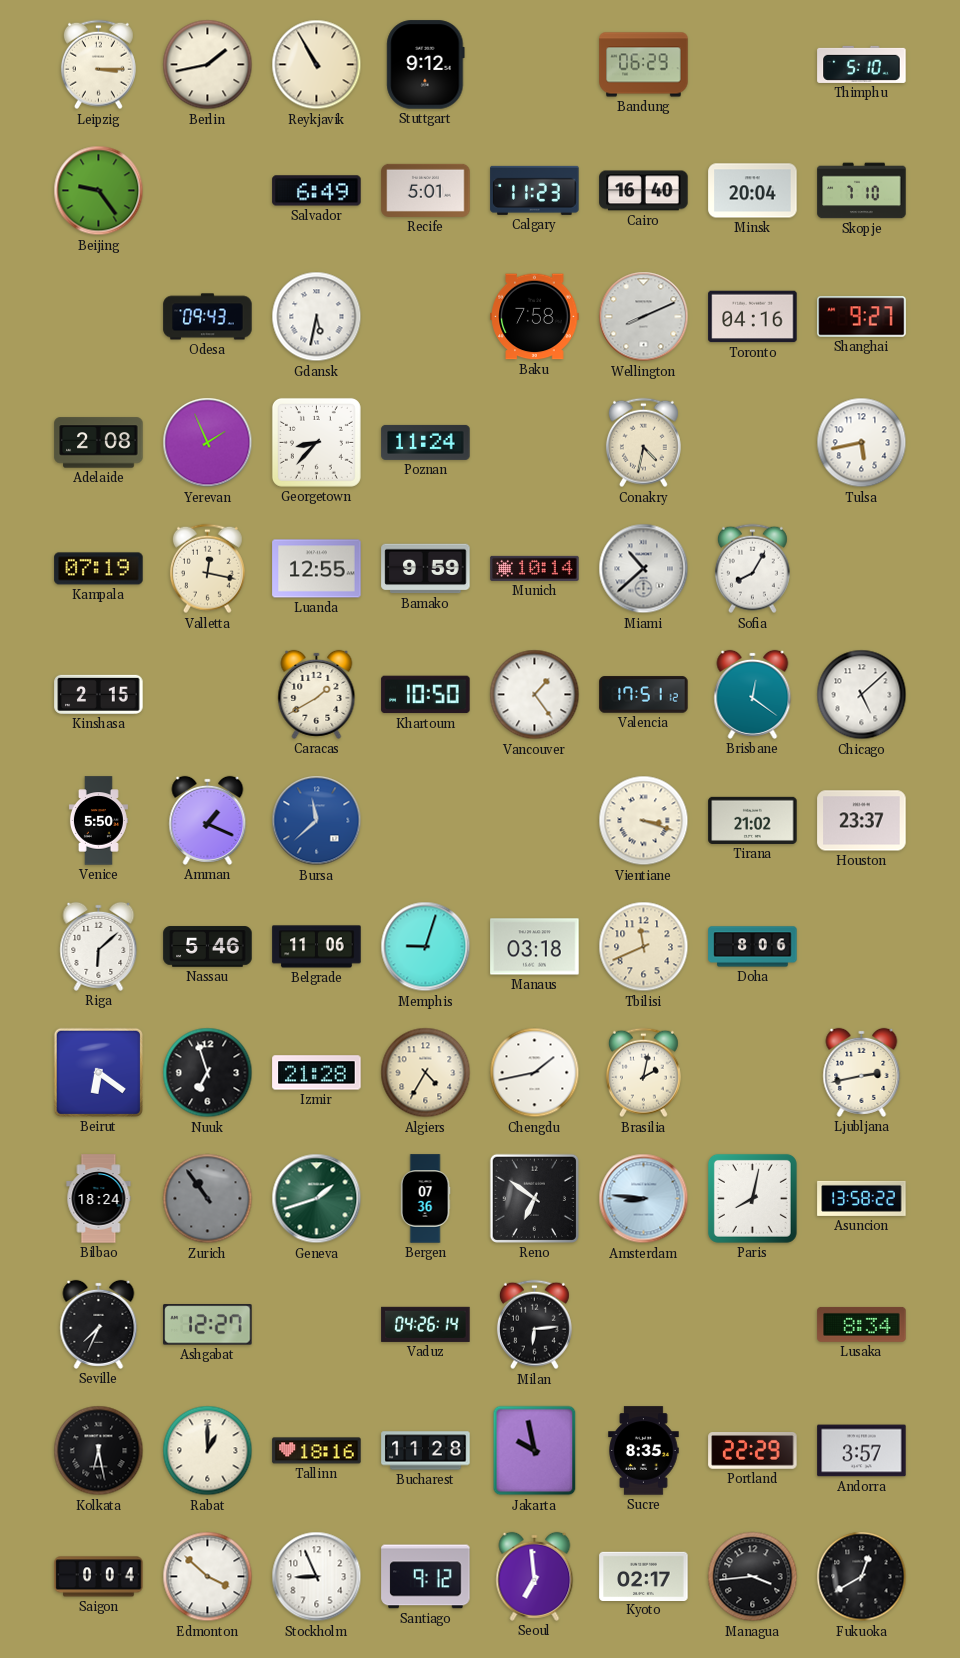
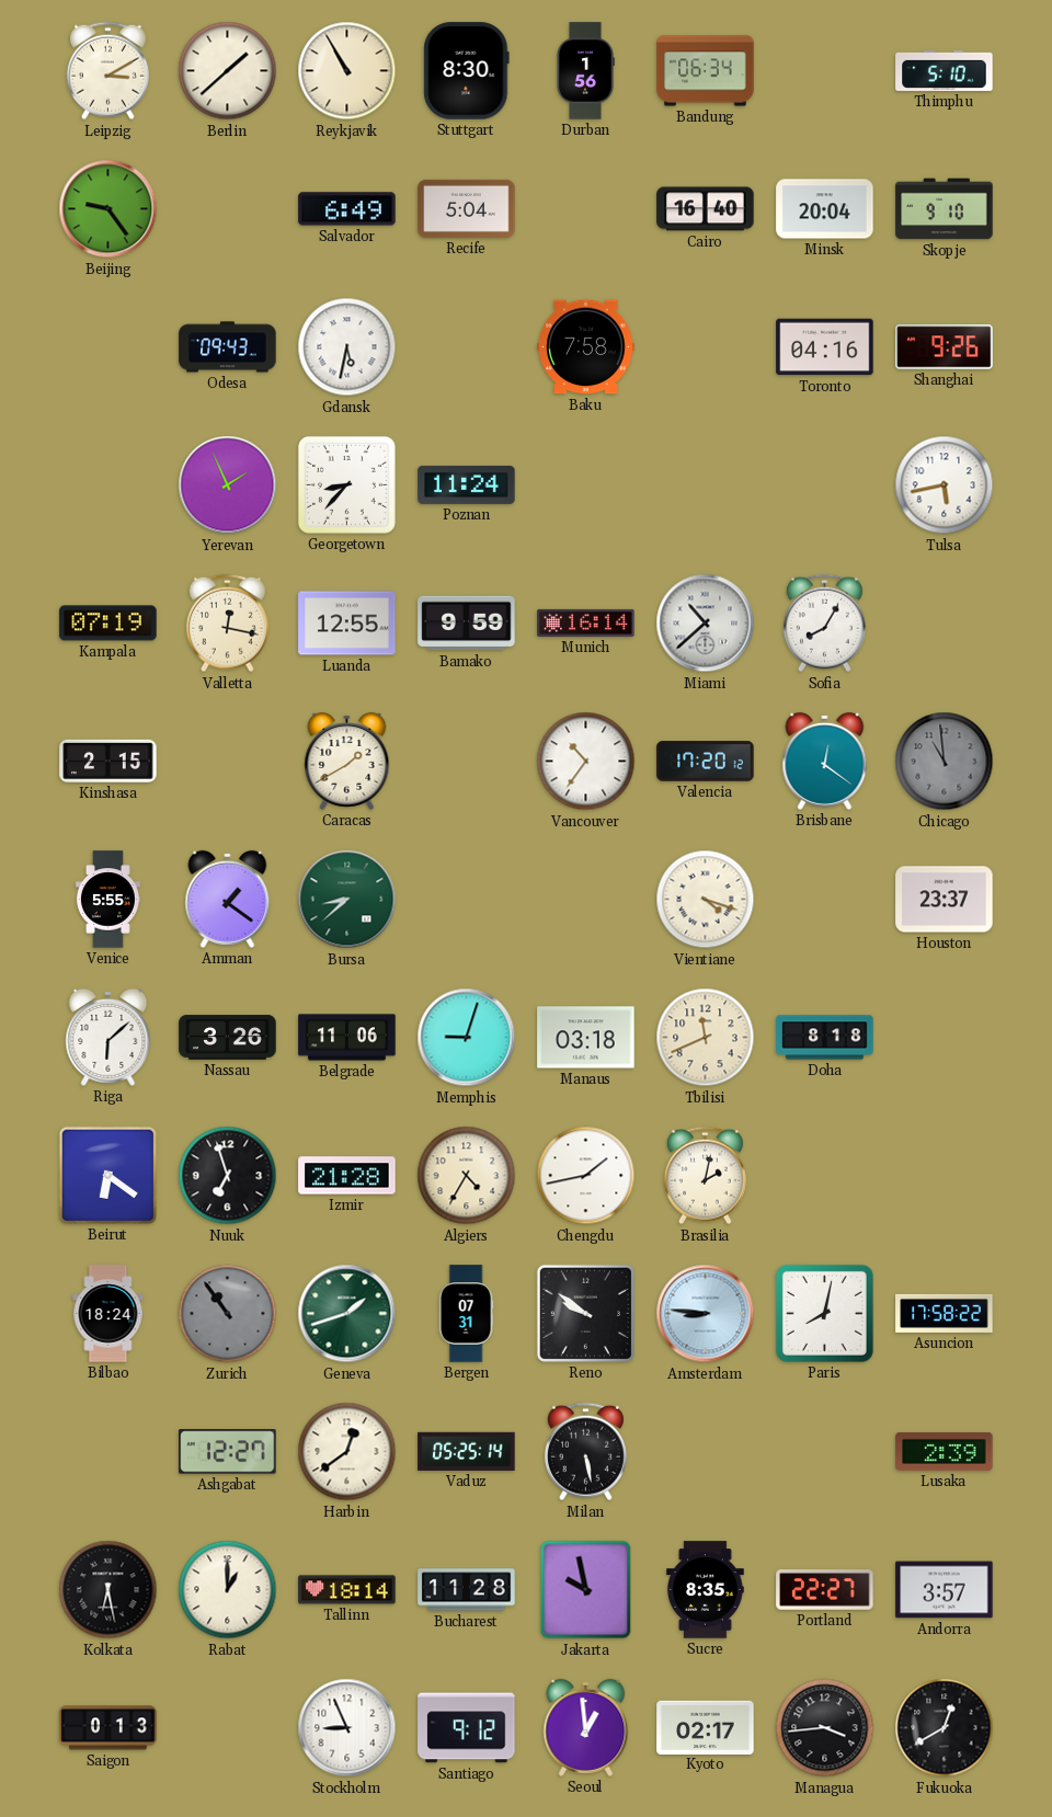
Leipzig: 3:15 -> 3:10
Berlin: 1:43 -> 1:38
Stuttgart: 9:12 -> 8:30
Durban: none -> 1:56
Bandung: 06:29 -> 06:34
Recife: 5:01 -> 5:04
Calgary: 11:23 -> none
Skopje: 7:10 -> 9:10
Wellington: 8:11 -> none
Shanghai: 9:27 -> 9:26
Adelaide: 2:08 -> none
Conakry: 4:32 -> none
Munich: 10:14 -> 16:14
Khartoum: 10:50 -> none
Vancouver: 1:24 -> 10:36
Valencia: 17:51 -> 17:20
Chicago: 5:08 -> 10:59
Chicago dial: white -> grey
Venice: 5:50 -> 5:55
Amman: 1:19 -> 1:21
Bursa: 11:38 -> 8:38
Bursa dial: blue -> green
Vientiane: 3:18 -> 4:18
Tirana: 21:02 -> none
Nassau: 5:46 -> 3:26
Doha: 8:06 -> 8:18
Ljubljana: 2:43 -> none
Bergen: 07:36 -> 07:31
Reno: 6:51 -> 9:51
Asuncion: 13:58 -> 17:58
Seville: 7:34 -> none
Harbin: none -> 12:39
Vaduz: 04:26 -> 05:25
Milan: 6:14 -> 5:28
Lusaka: 8:34 -> 2:39
Tallinn: 18:16 -> 18:14
Portland: 22:29 -> 22:27
Saigon: 0:04 -> 0:13
Edmonton: 3:52 -> none
Seoul: 6:59 -> 12:59
